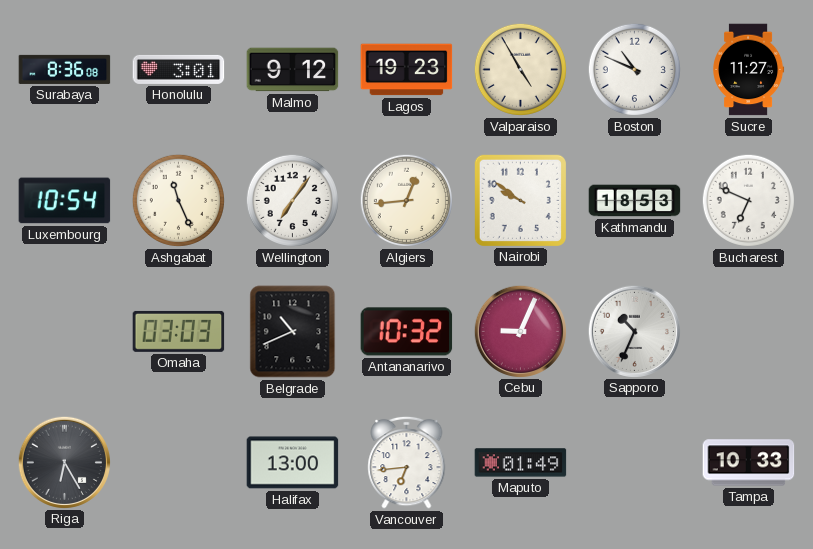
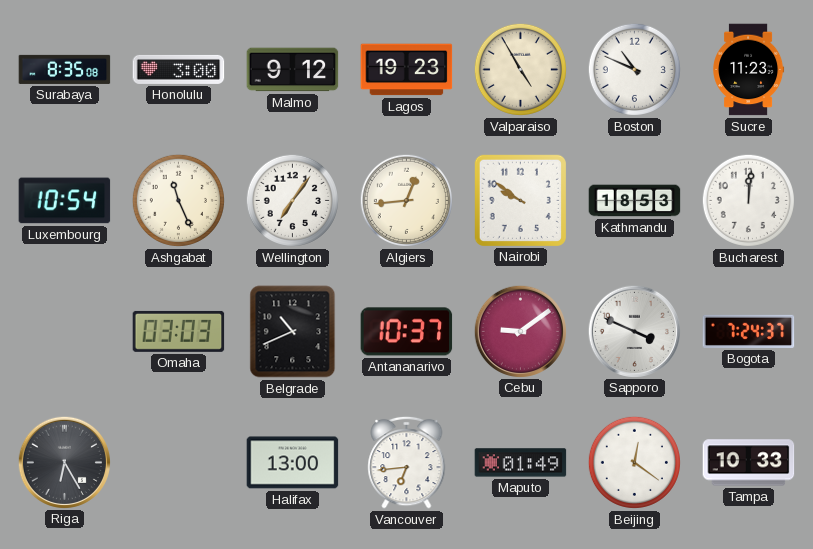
Surabaya: 8:36 -> 8:35
Honolulu: 3:01 -> 3:00
Sucre: 11:27 -> 11:23
Bucharest: 6:49 -> 12:01
Antananarivo: 10:32 -> 10:37
Cebu: 9:04 -> 9:09
Sapporo: 10:34 -> 3:49
Bogota: none -> 7:24
Beijing: none -> 12:21
